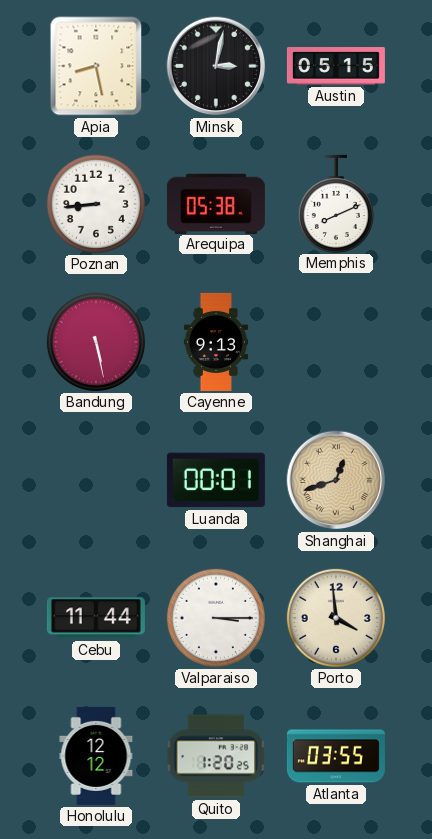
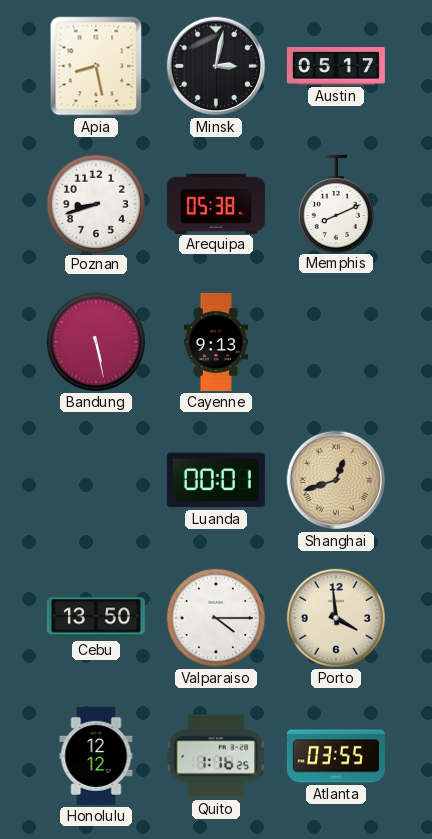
Austin: 05:15 -> 05:17
Poznan: 8:44 -> 8:42
Cebu: 11:44 -> 13:50
Valparaiso: 3:15 -> 4:15
Quito: 1:20 -> 1:16
